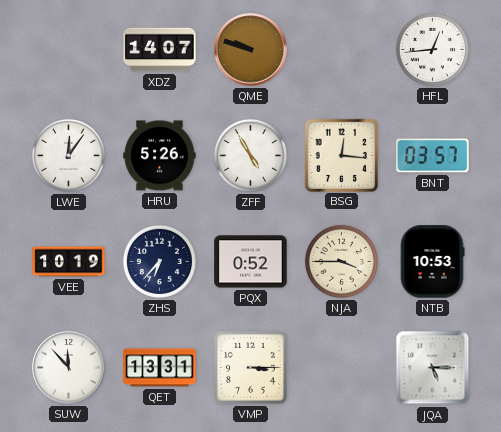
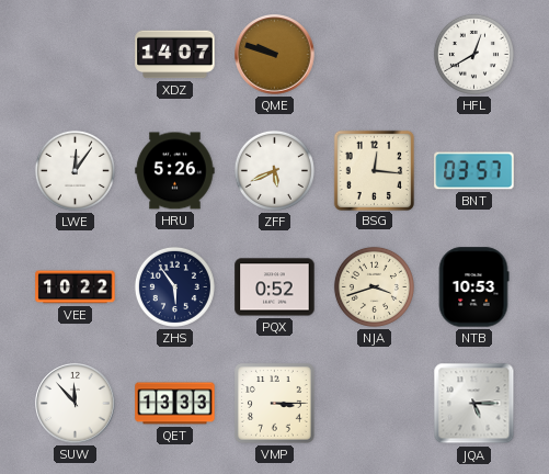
HFL: 12:44 -> 12:40
ZFF: 4:55 -> 5:41
VEE: 10:19 -> 10:22
ZHS: 6:37 -> 5:54
NJA: 3:45 -> 3:42
QET: 13:31 -> 13:33
